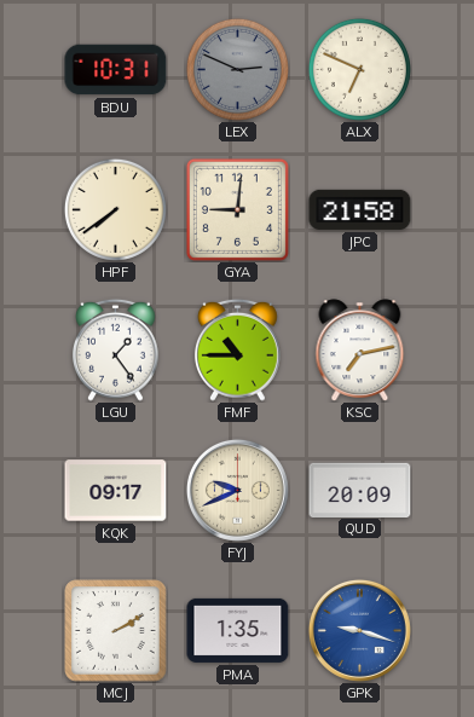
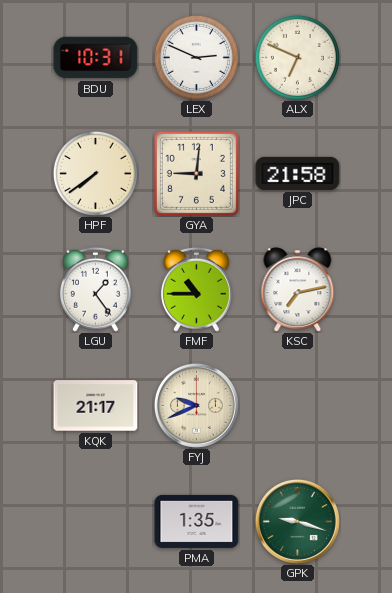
LEX dial: grey -> white
KQK: 09:17 -> 21:17
QUD: 20:09 -> none
MCJ: 2:10 -> none
GPK dial: blue -> green
